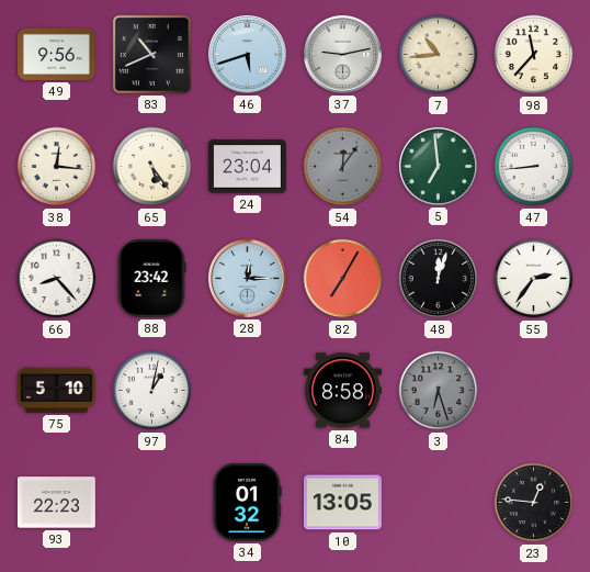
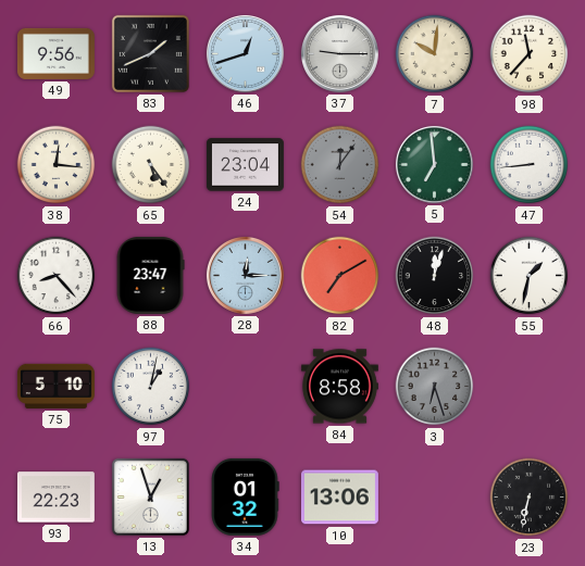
83: 10:41 -> 1:41
46: 5:42 -> 12:42
37: 9:13 -> 9:15
7: 10:44 -> 10:01
88: 23:42 -> 23:47
82: 7:05 -> 7:10
55: 2:36 -> 1:32
13: none -> 12:57
10: 13:05 -> 13:06
23: 12:46 -> 6:32
